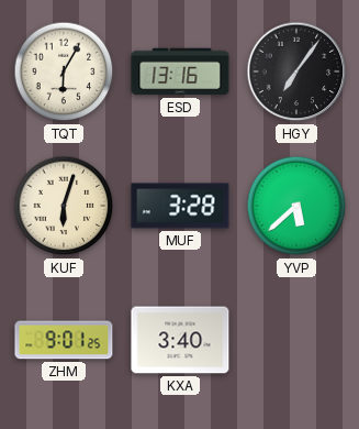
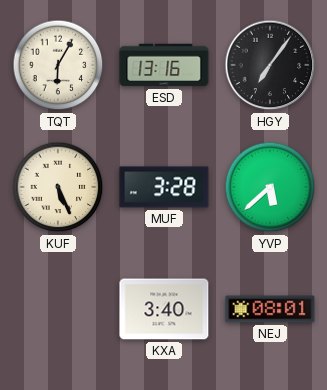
KUF: 6:03 -> 5:26
ZHM: 9:01 -> none
NEJ: none -> 08:01
